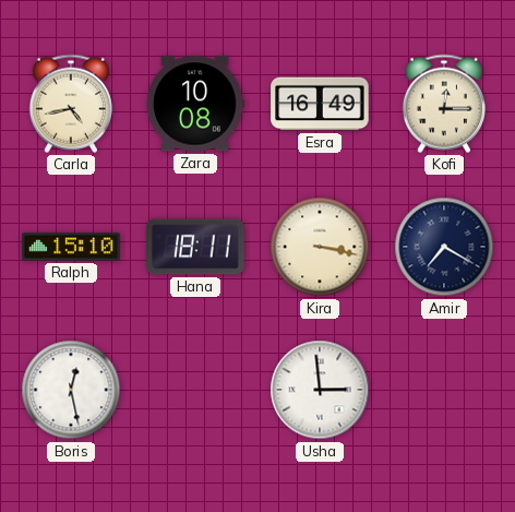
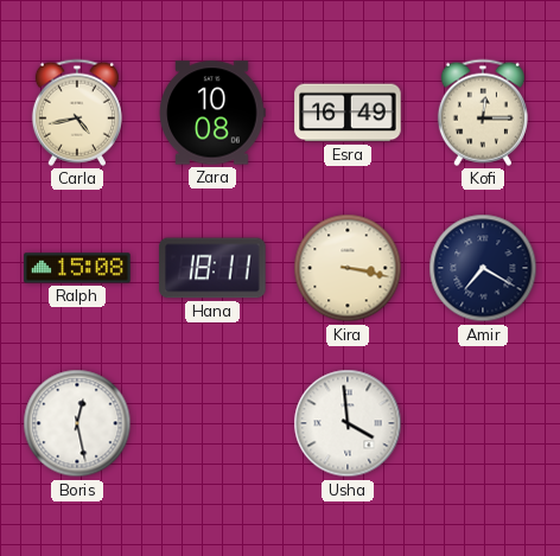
Ralph: 15:10 -> 15:08
Usha: 2:59 -> 3:59
